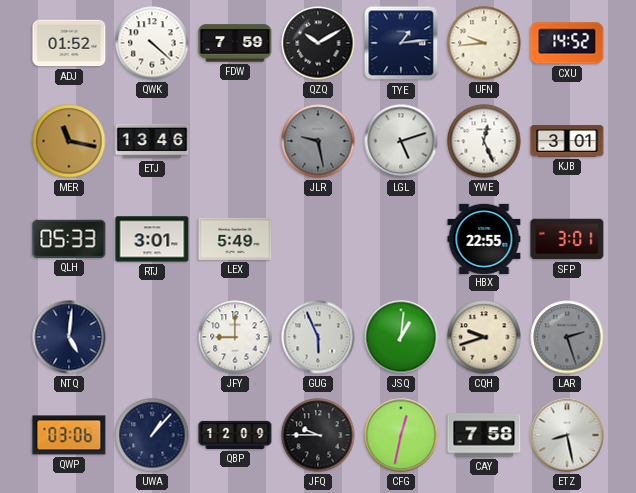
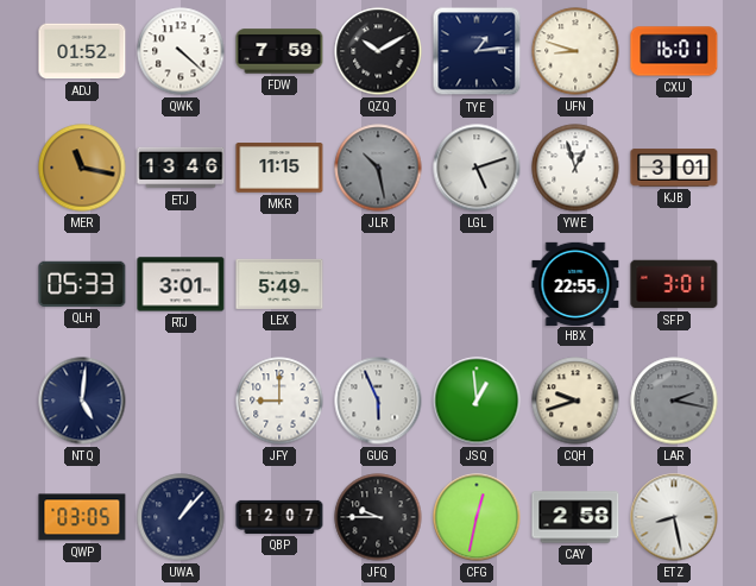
UFN: 9:44 -> 8:48
CXU: 14:52 -> 16:01
MKR: none -> 11:15
JLR: 9:28 -> 10:28
YWE: 12:26 -> 12:57
JSQ: 1:01 -> 12:59
LAR: 2:27 -> 2:17
QWP: 03:06 -> 03:05
QBP: 12:09 -> 12:07
CAY: 7:58 -> 2:58
